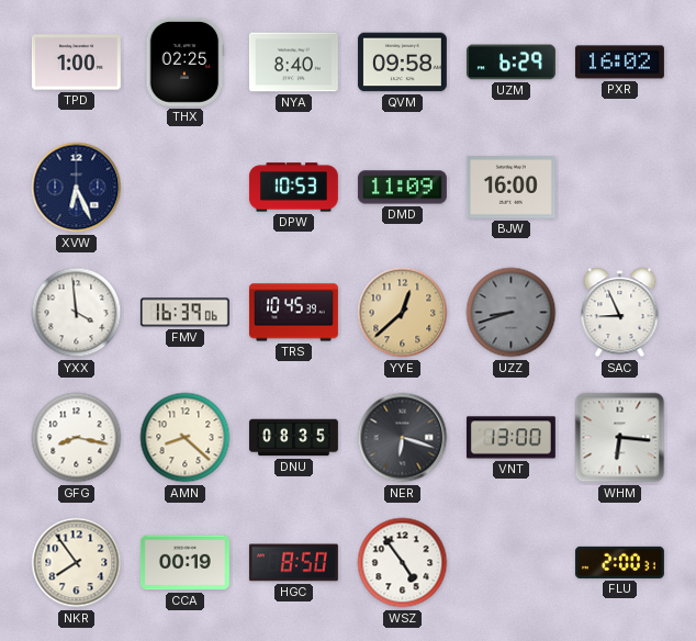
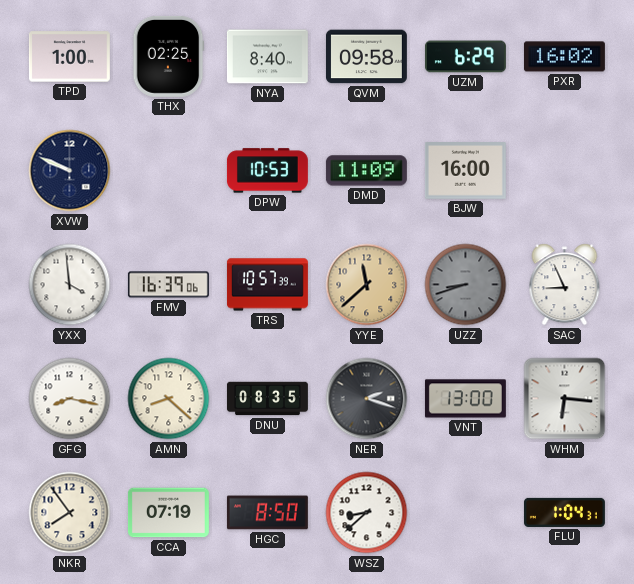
XVW: 6:26 -> 9:49
TRS: 10:45 -> 10:57
YYE: 12:38 -> 11:38
NER: 6:18 -> 2:18
CCA: 00:19 -> 07:19
WSZ: 4:54 -> 8:38
FLU: 2:00 -> 1:04
